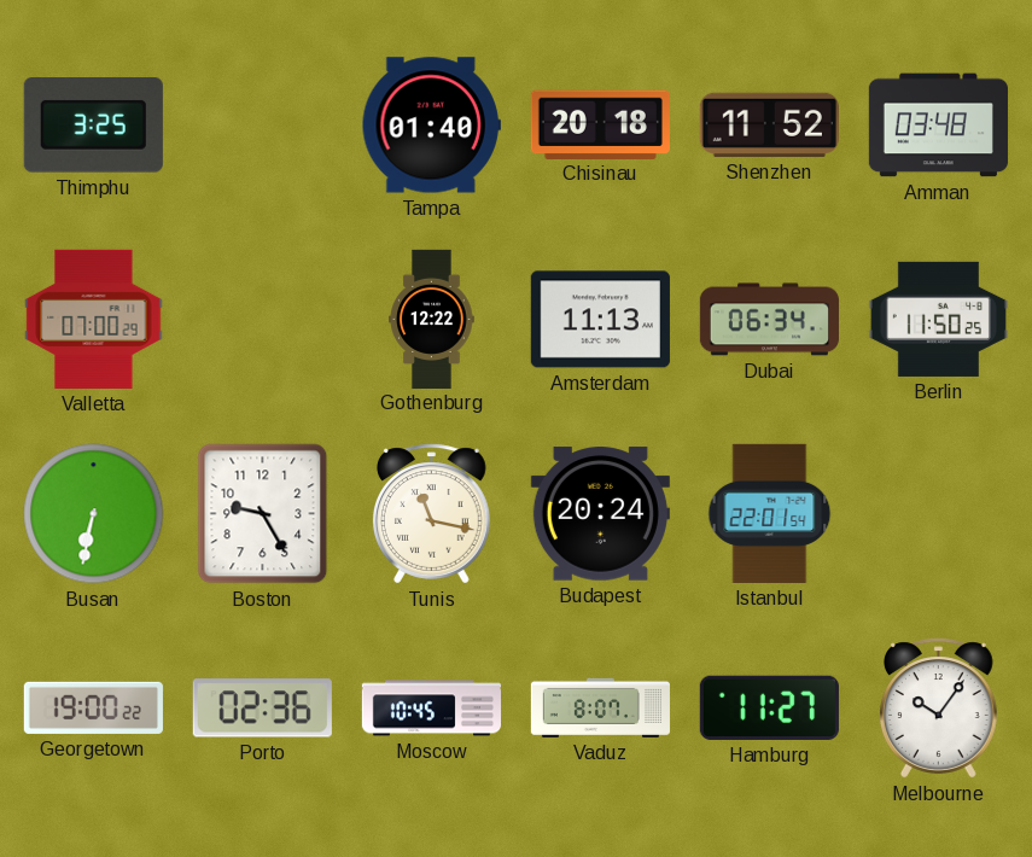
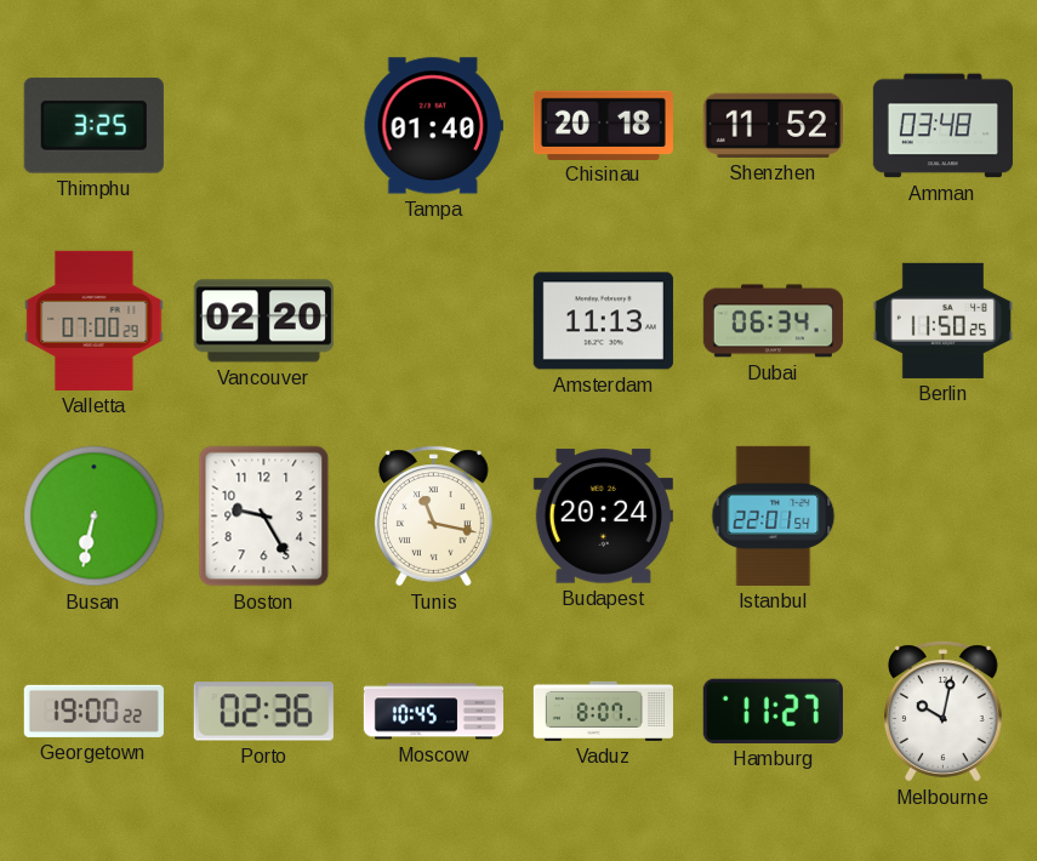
Vancouver: none -> 02:20
Gothenburg: 12:22 -> none
Melbourne: 10:06 -> 10:02
